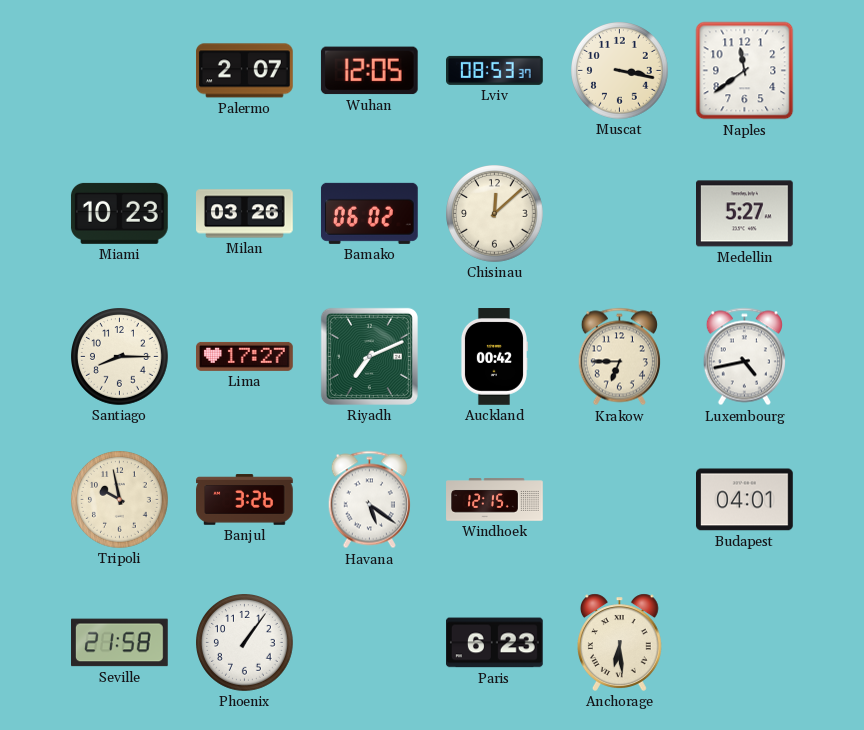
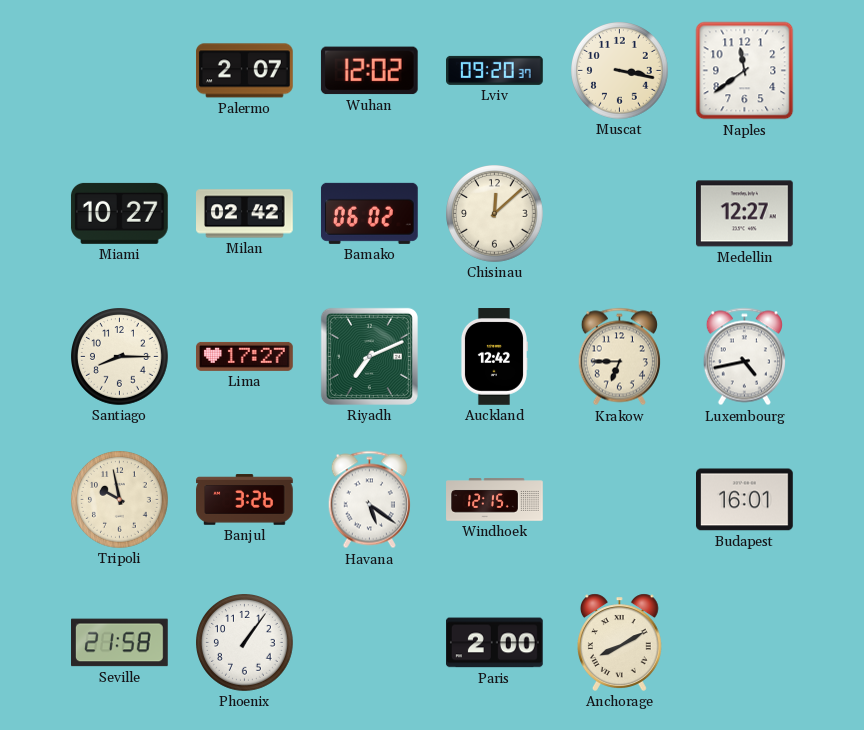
Wuhan: 12:05 -> 12:02
Lviv: 08:53 -> 09:20
Miami: 10:23 -> 10:27
Milan: 03:26 -> 02:42
Medellin: 5:27 -> 12:27
Auckland: 00:42 -> 12:42
Budapest: 04:01 -> 16:01
Paris: 6:23 -> 2:00
Anchorage: 6:29 -> 8:10
